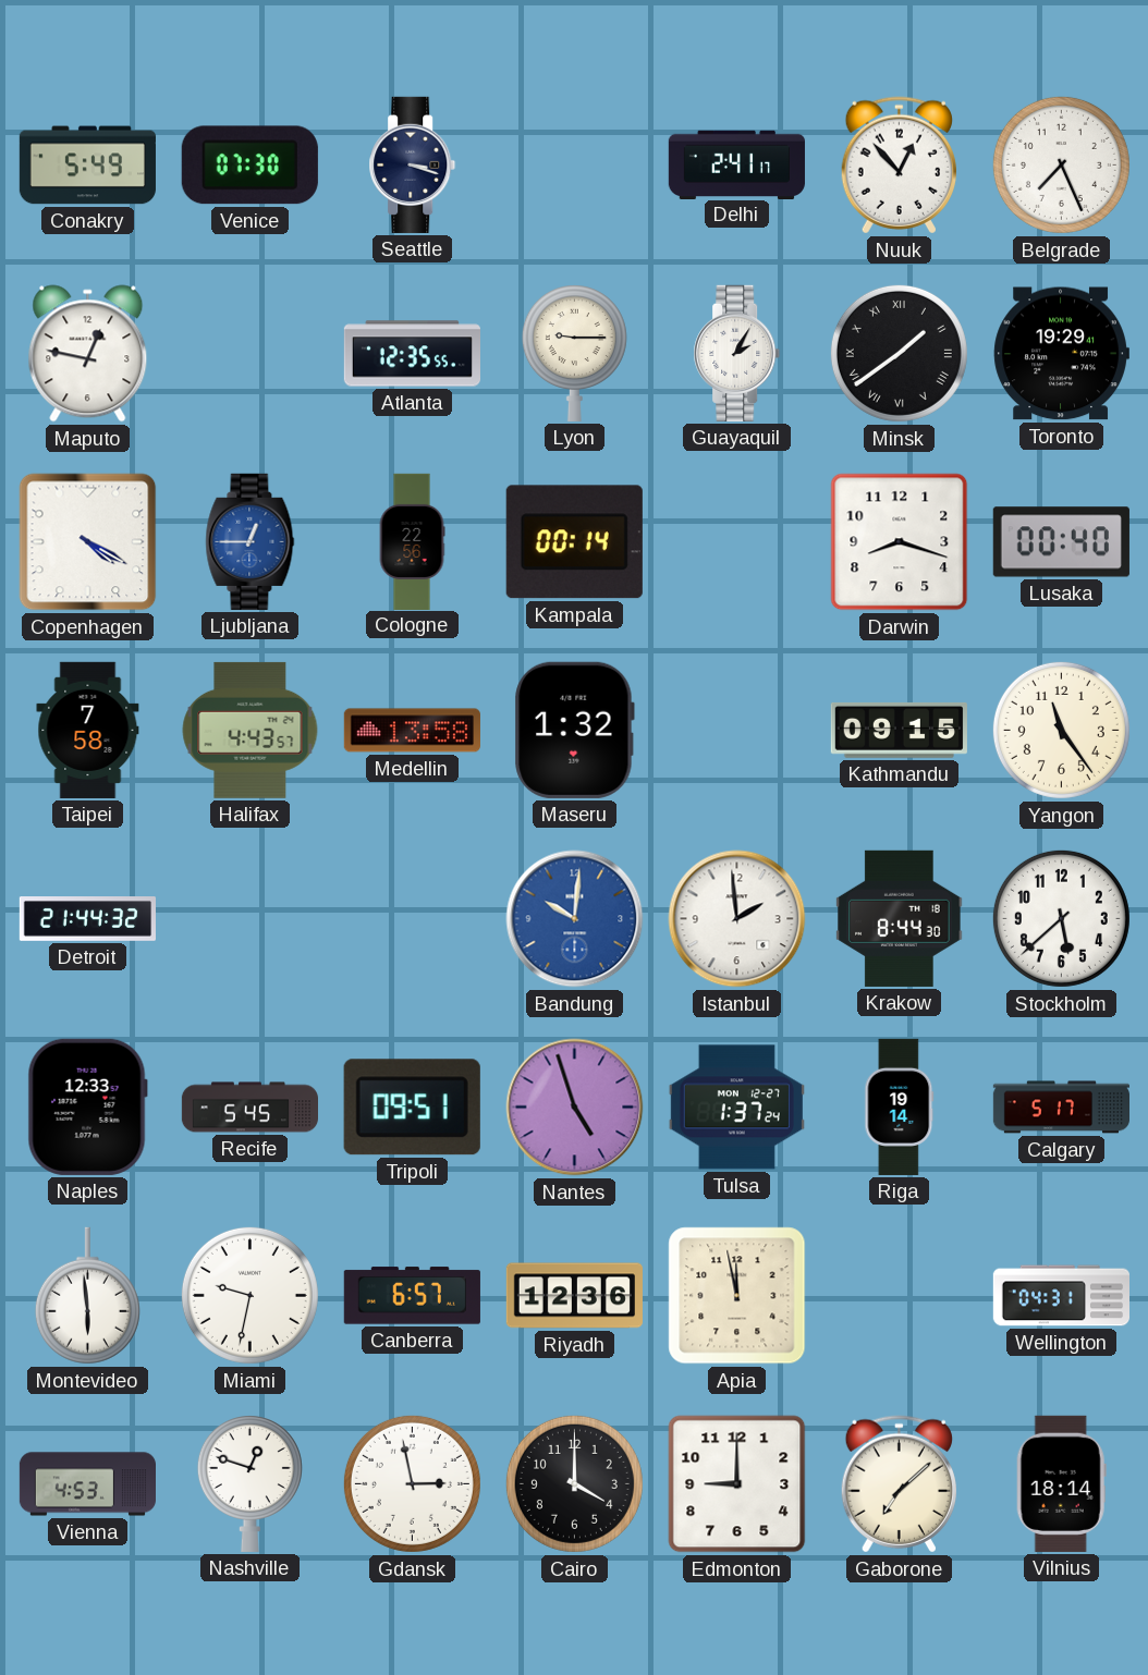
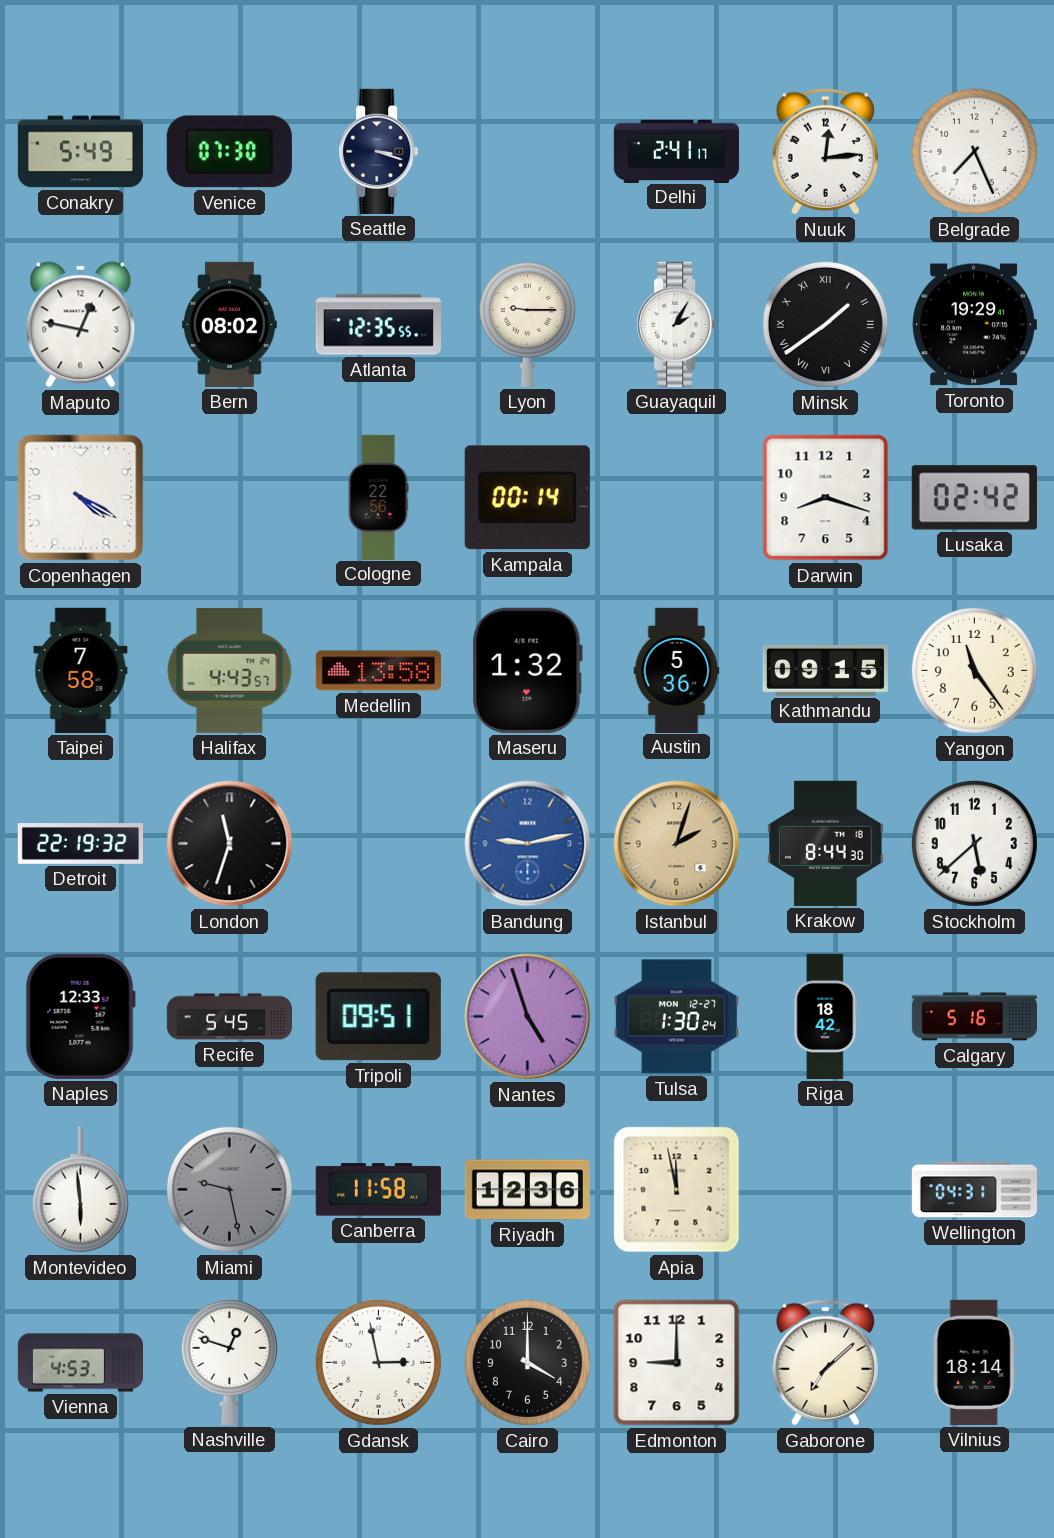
Nuuk: 12:53 -> 12:14
Bern: none -> 08:02
Ljubljana: 12:45 -> none
Lusaka: 00:40 -> 02:42
Austin: none -> 5:36
Detroit: 21:44 -> 22:19
London: none -> 11:33
Bandung: 10:01 -> 9:13
Istanbul: 1:59 -> 2:03
Istanbul dial: white -> champagne
Tulsa: 1:37 -> 1:30
Riga: 19:14 -> 18:42
Calgary: 5:17 -> 5:16
Miami: 9:32 -> 9:28
Miami dial: white -> grey
Canberra: 6:57 -> 11:58
